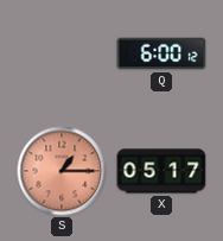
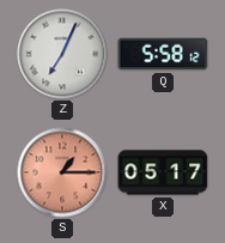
Z: none -> 7:04
Q: 6:00 -> 5:58
